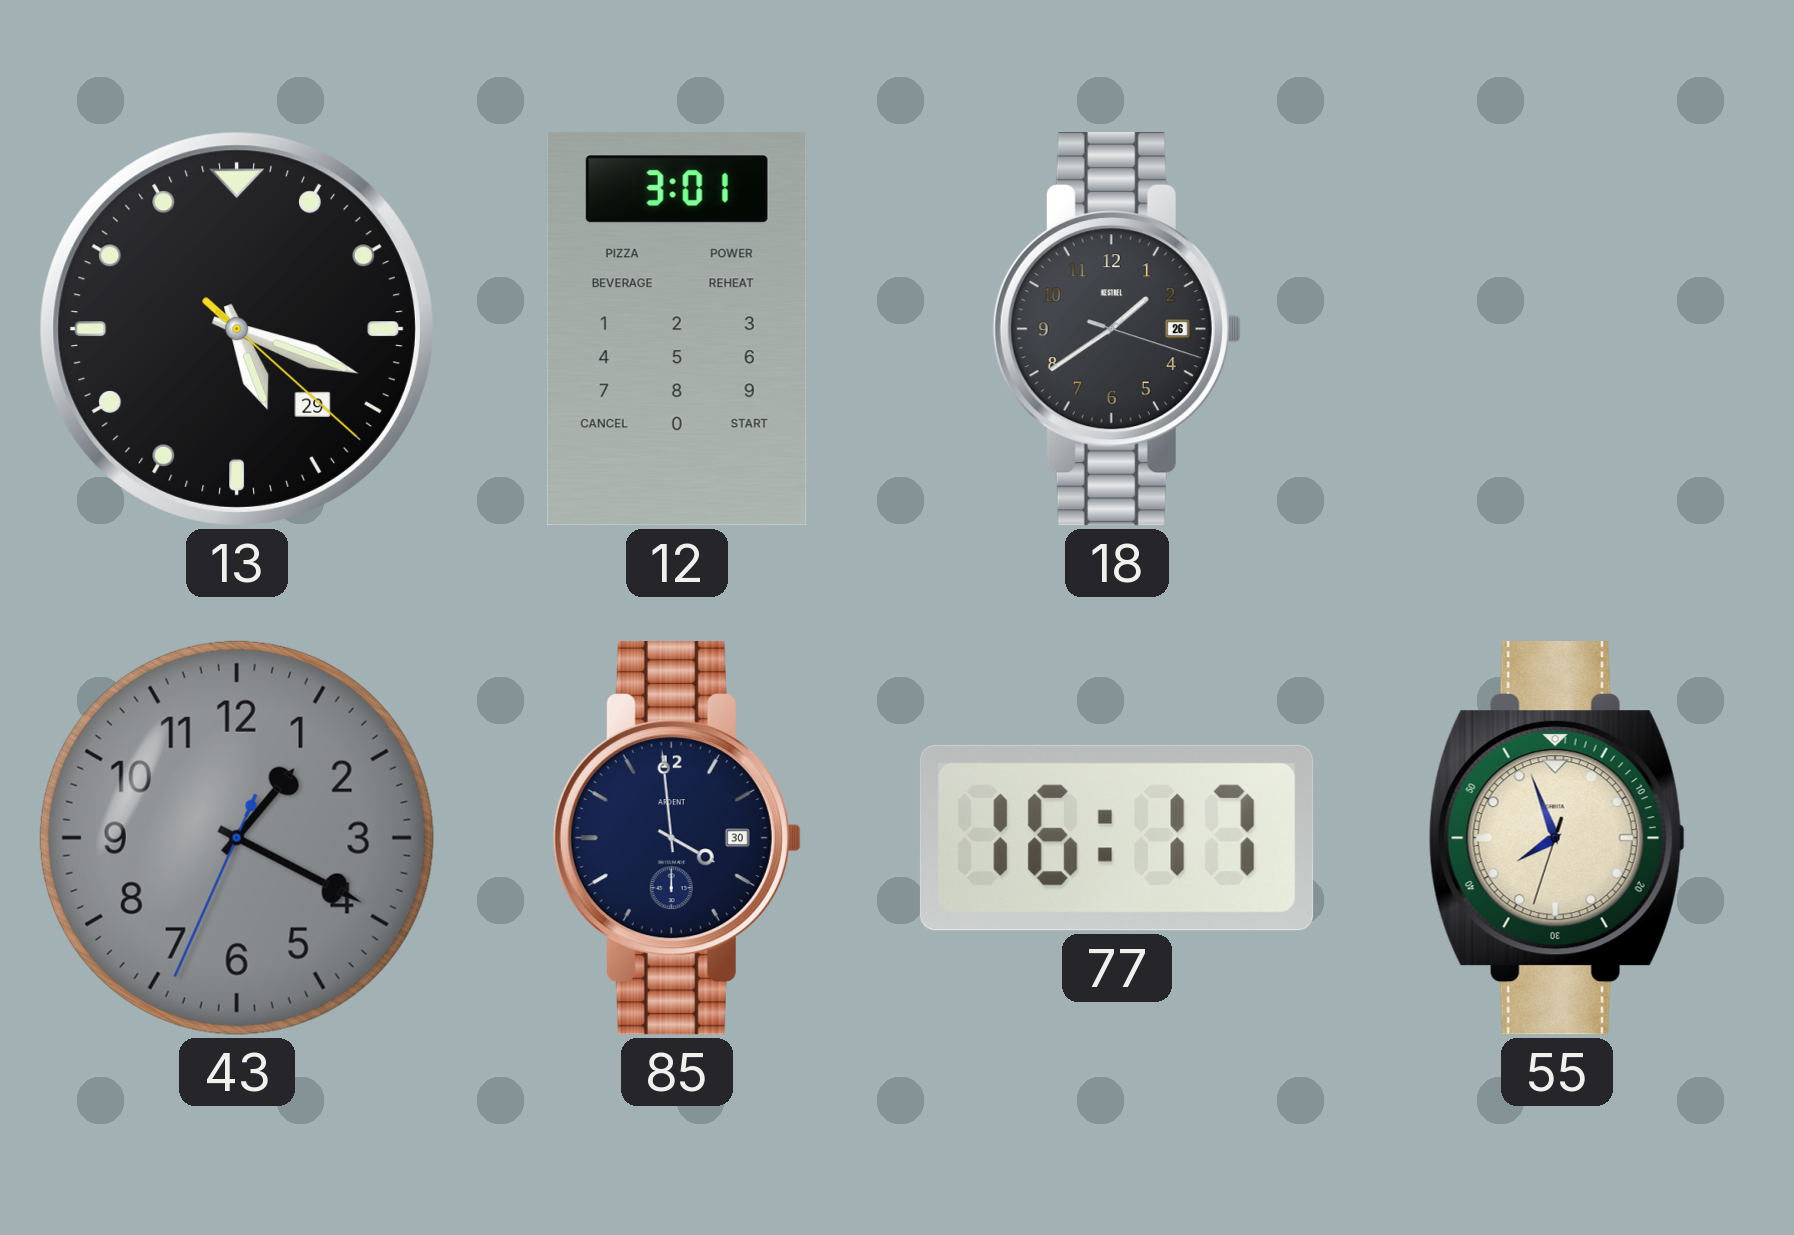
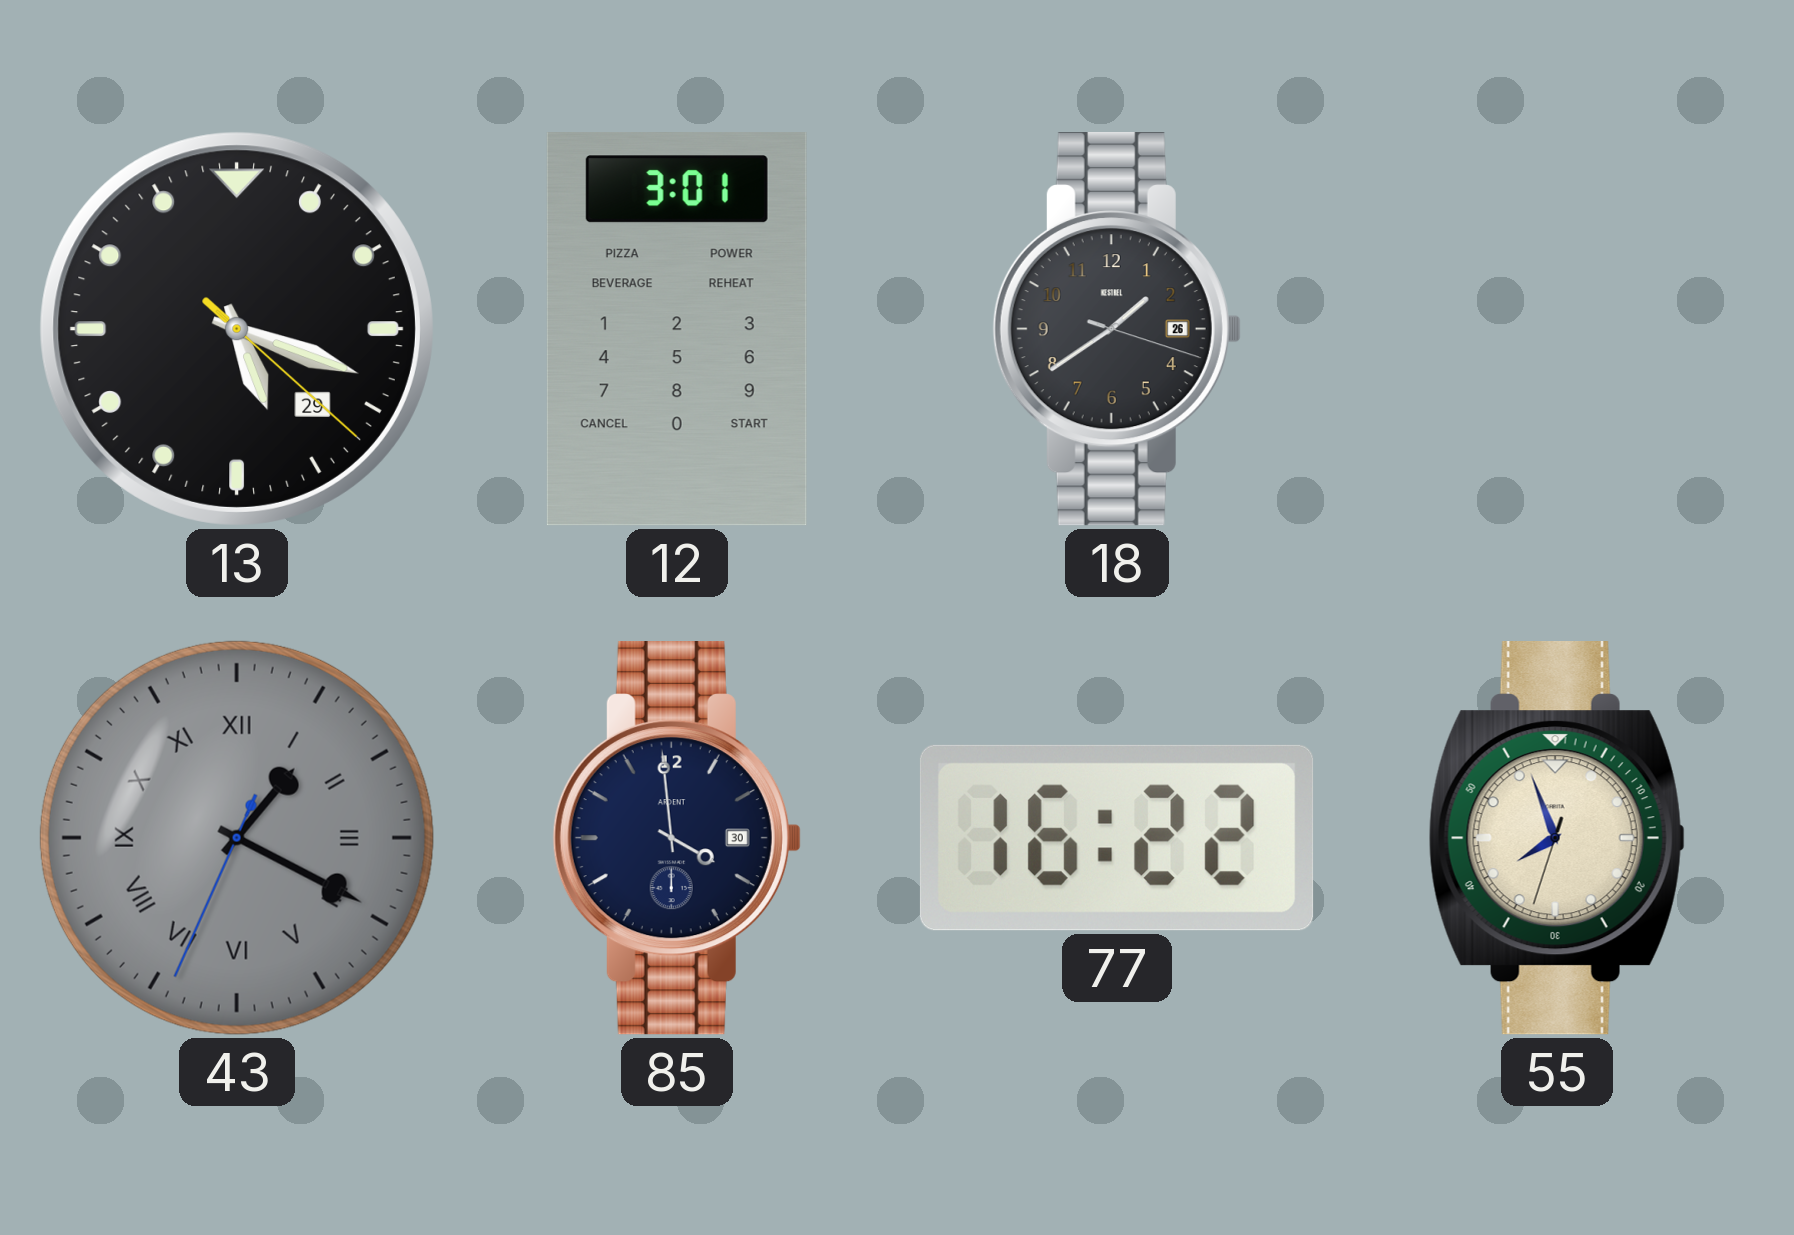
43 numerals: Arabic -> Roman
77: 16:17 -> 16:22
